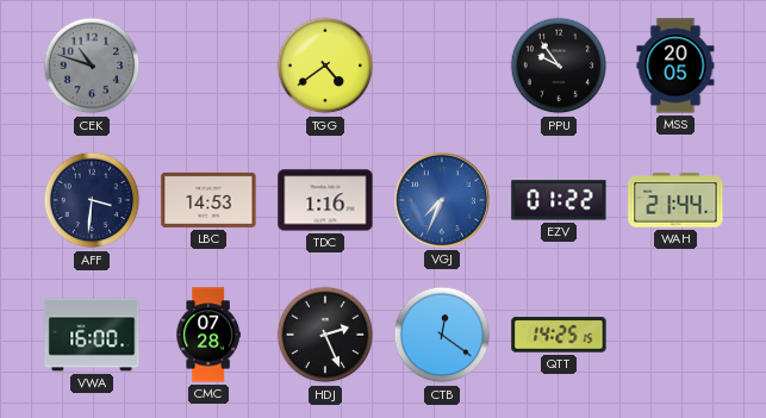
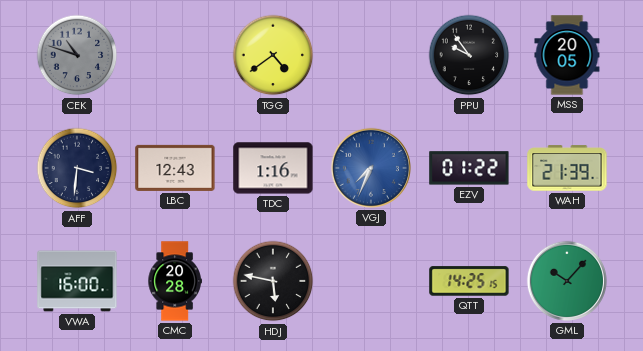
LBC: 14:53 -> 12:43
WAH: 21:44 -> 21:39
CMC: 07:28 -> 20:28
HDJ: 2:26 -> 5:47
CTB: 12:21 -> none
GML: none -> 10:07
